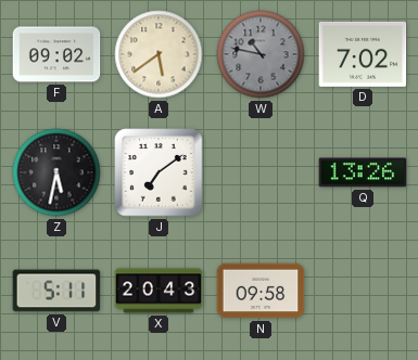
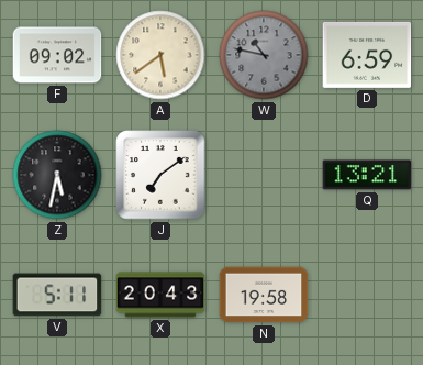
D: 7:02 -> 6:59
Q: 13:26 -> 13:21
N: 09:58 -> 19:58
